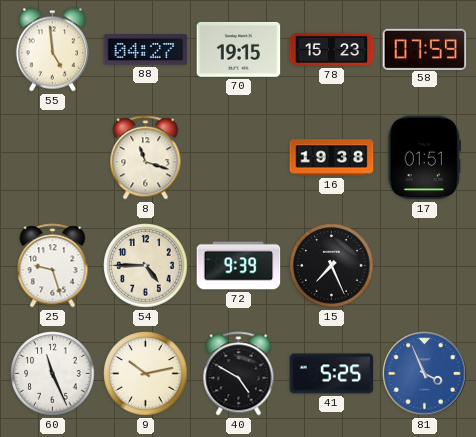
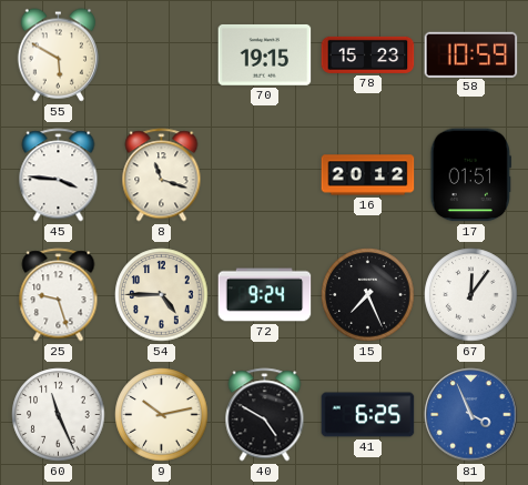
55: 4:59 -> 5:50
88: 04:27 -> none
58: 07:59 -> 10:59
45: none -> 3:46
16: 19:38 -> 20:12
72: 9:39 -> 9:24
67: none -> 12:06
41: 5:25 -> 6:25
